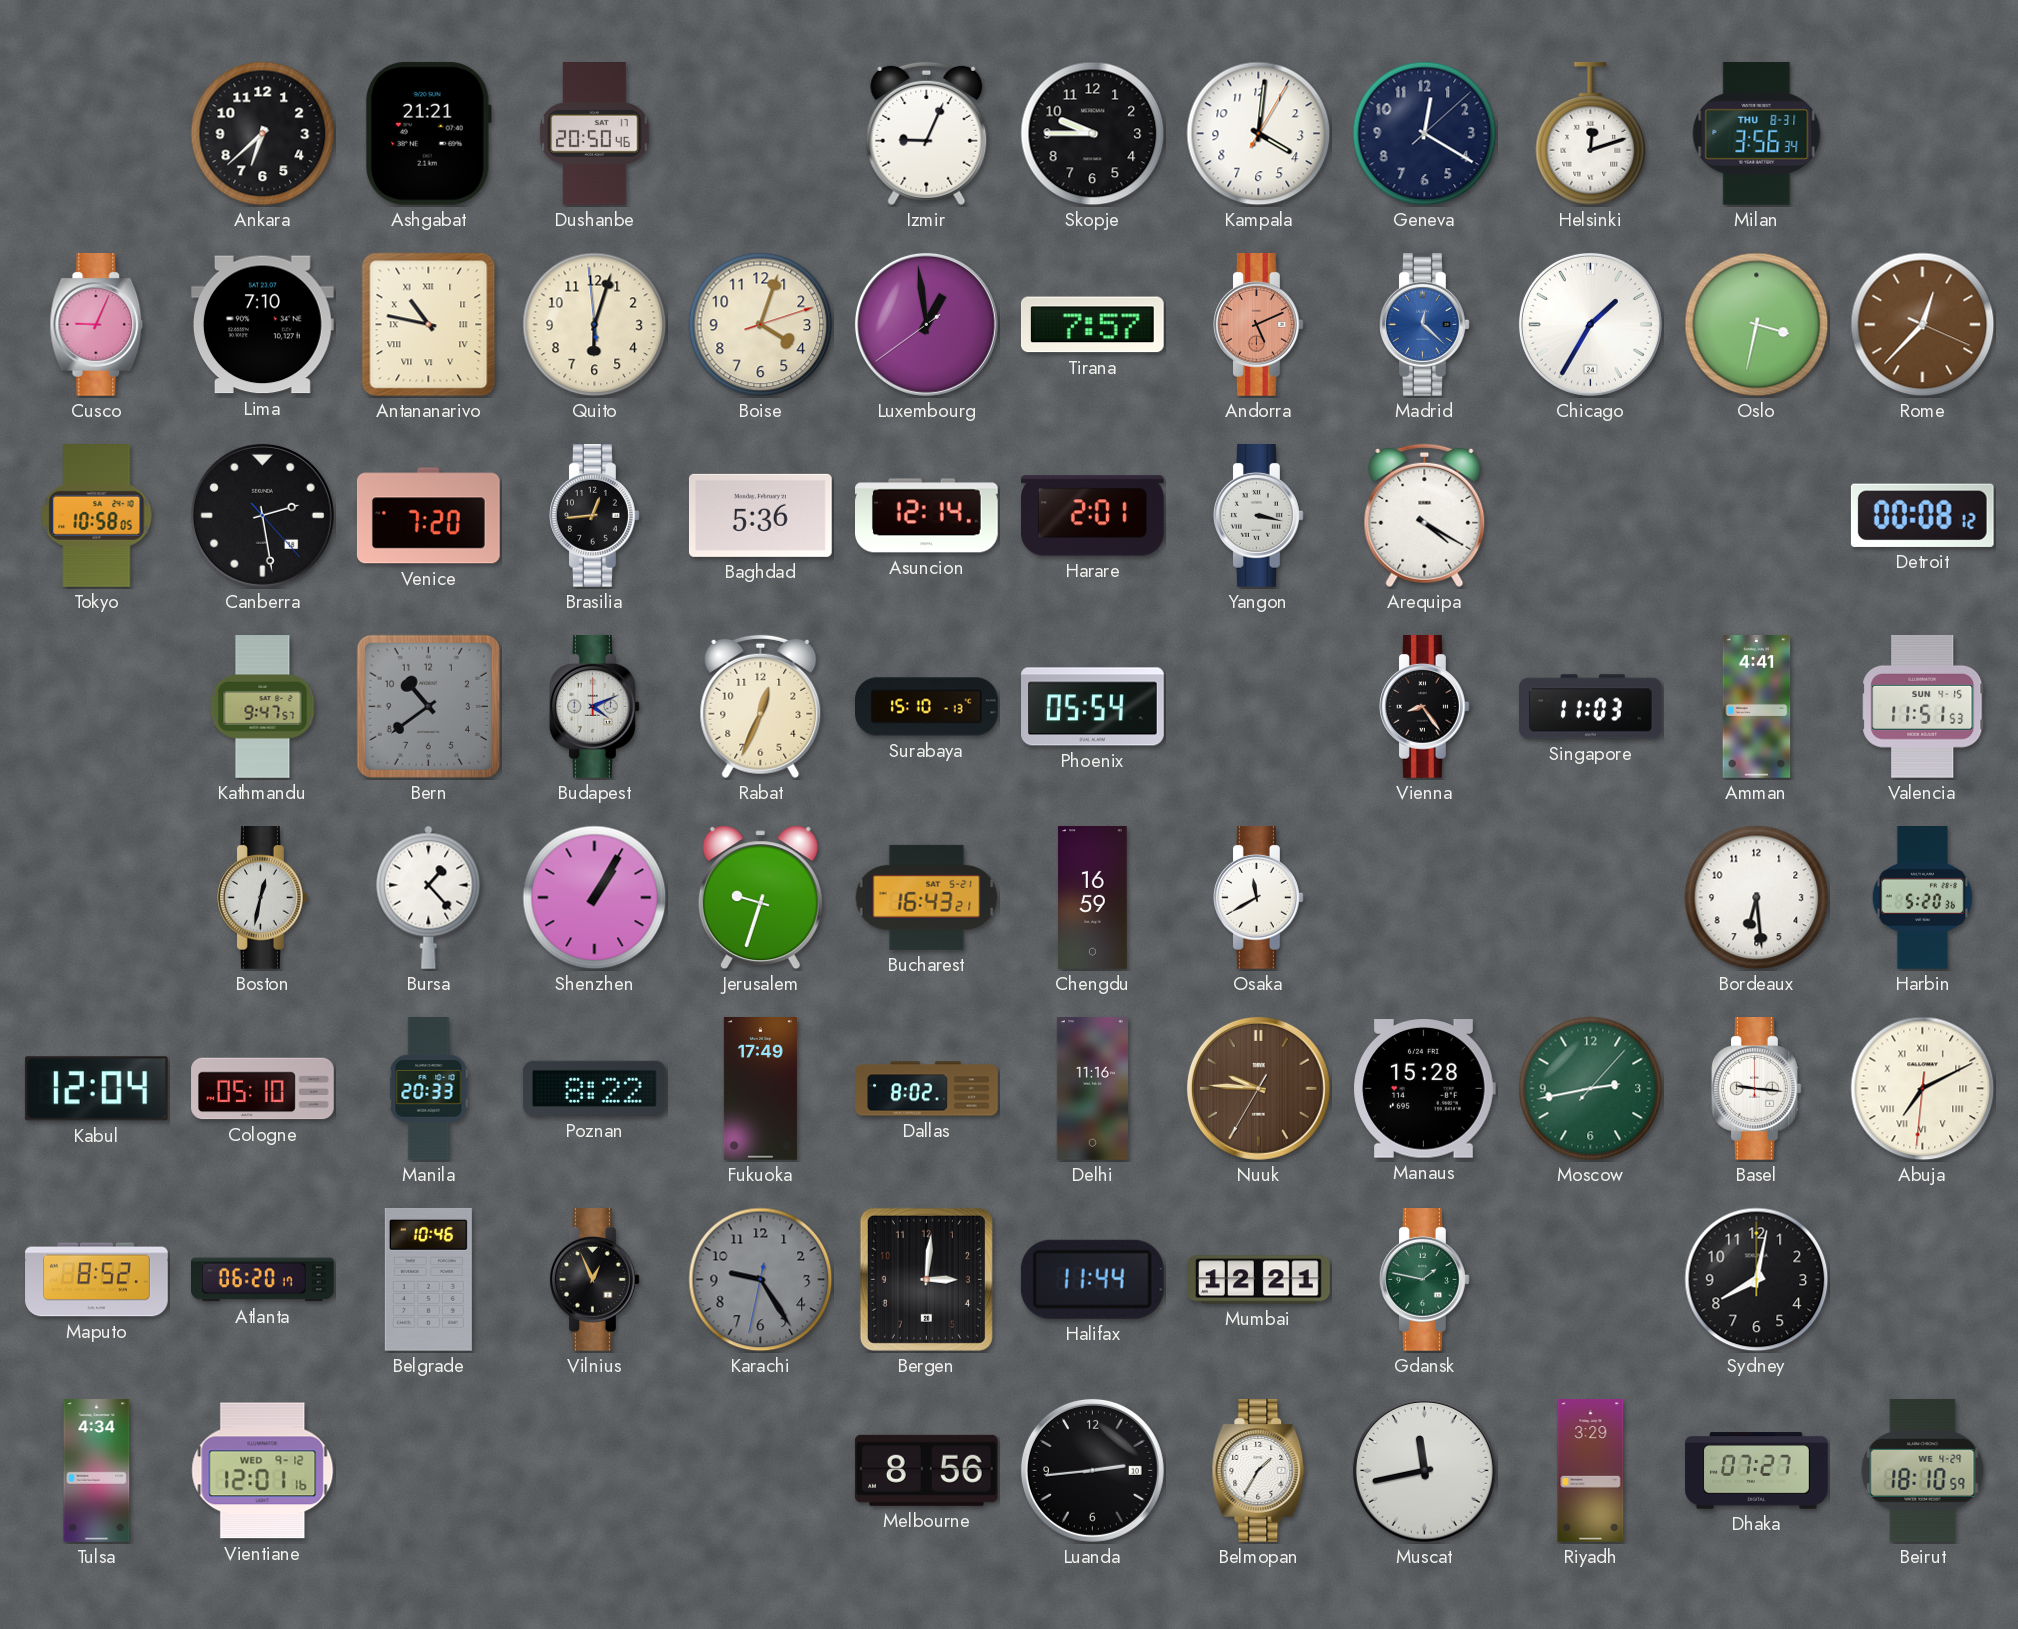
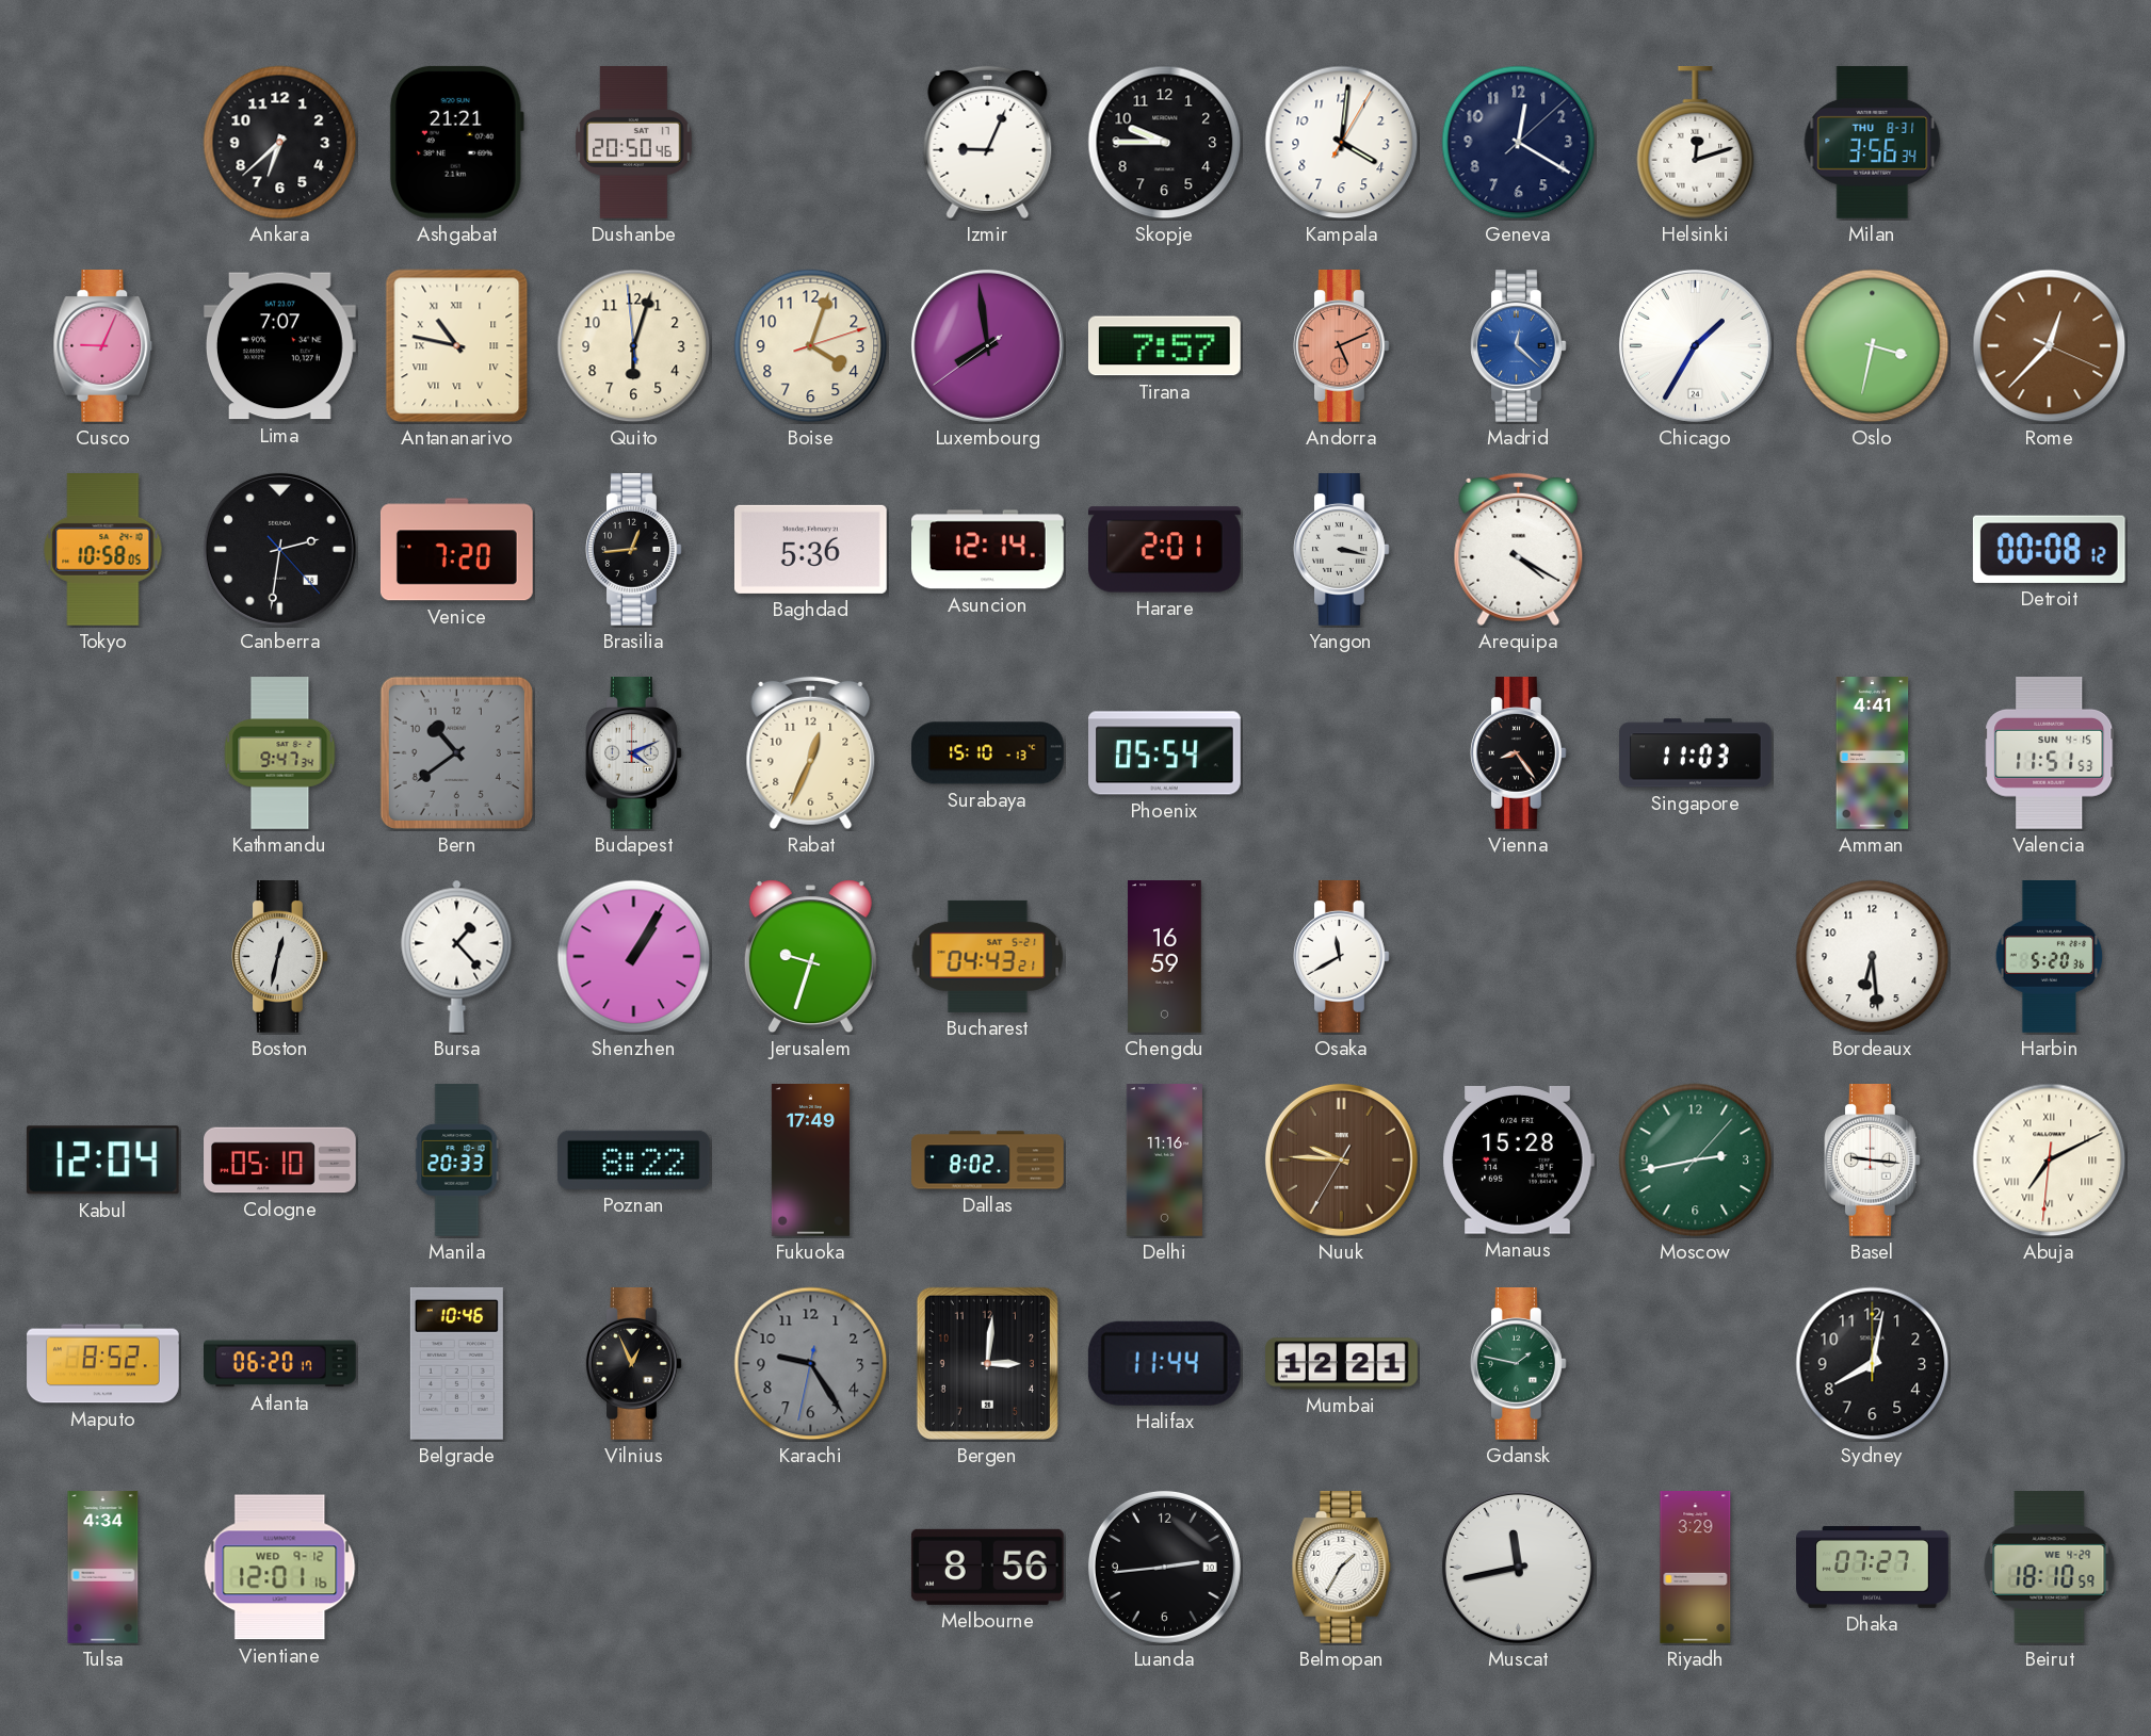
Lima: 7:10 -> 7:07
Luxembourg: 12:58 -> 7:58
Canberra: 2:28 -> 2:31
Kathmandu: 9:47:57 -> 9:47:34
Bucharest: 16:43 -> 04:43
